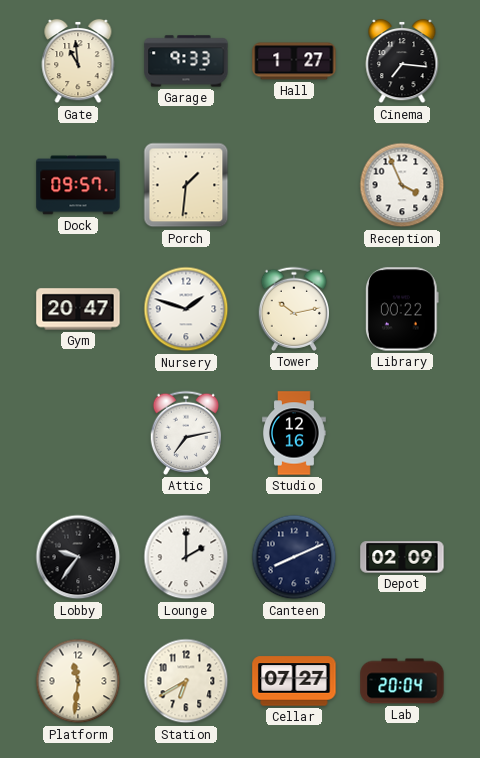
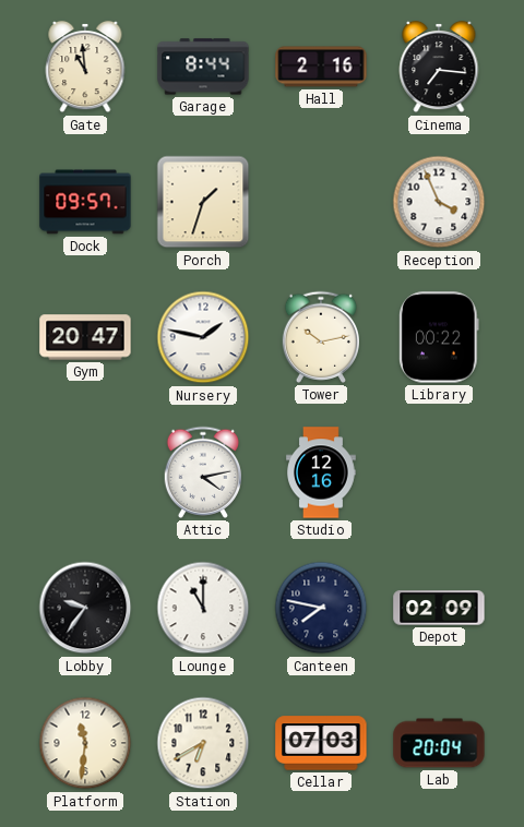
Garage: 9:33 -> 8:44
Hall: 1:27 -> 2:16
Porch: 1:31 -> 1:33
Nursery: 1:48 -> 1:47
Attic: 7:13 -> 4:13
Lounge: 2:00 -> 11:00
Canteen: 8:11 -> 7:47
Cellar: 07:27 -> 07:03
